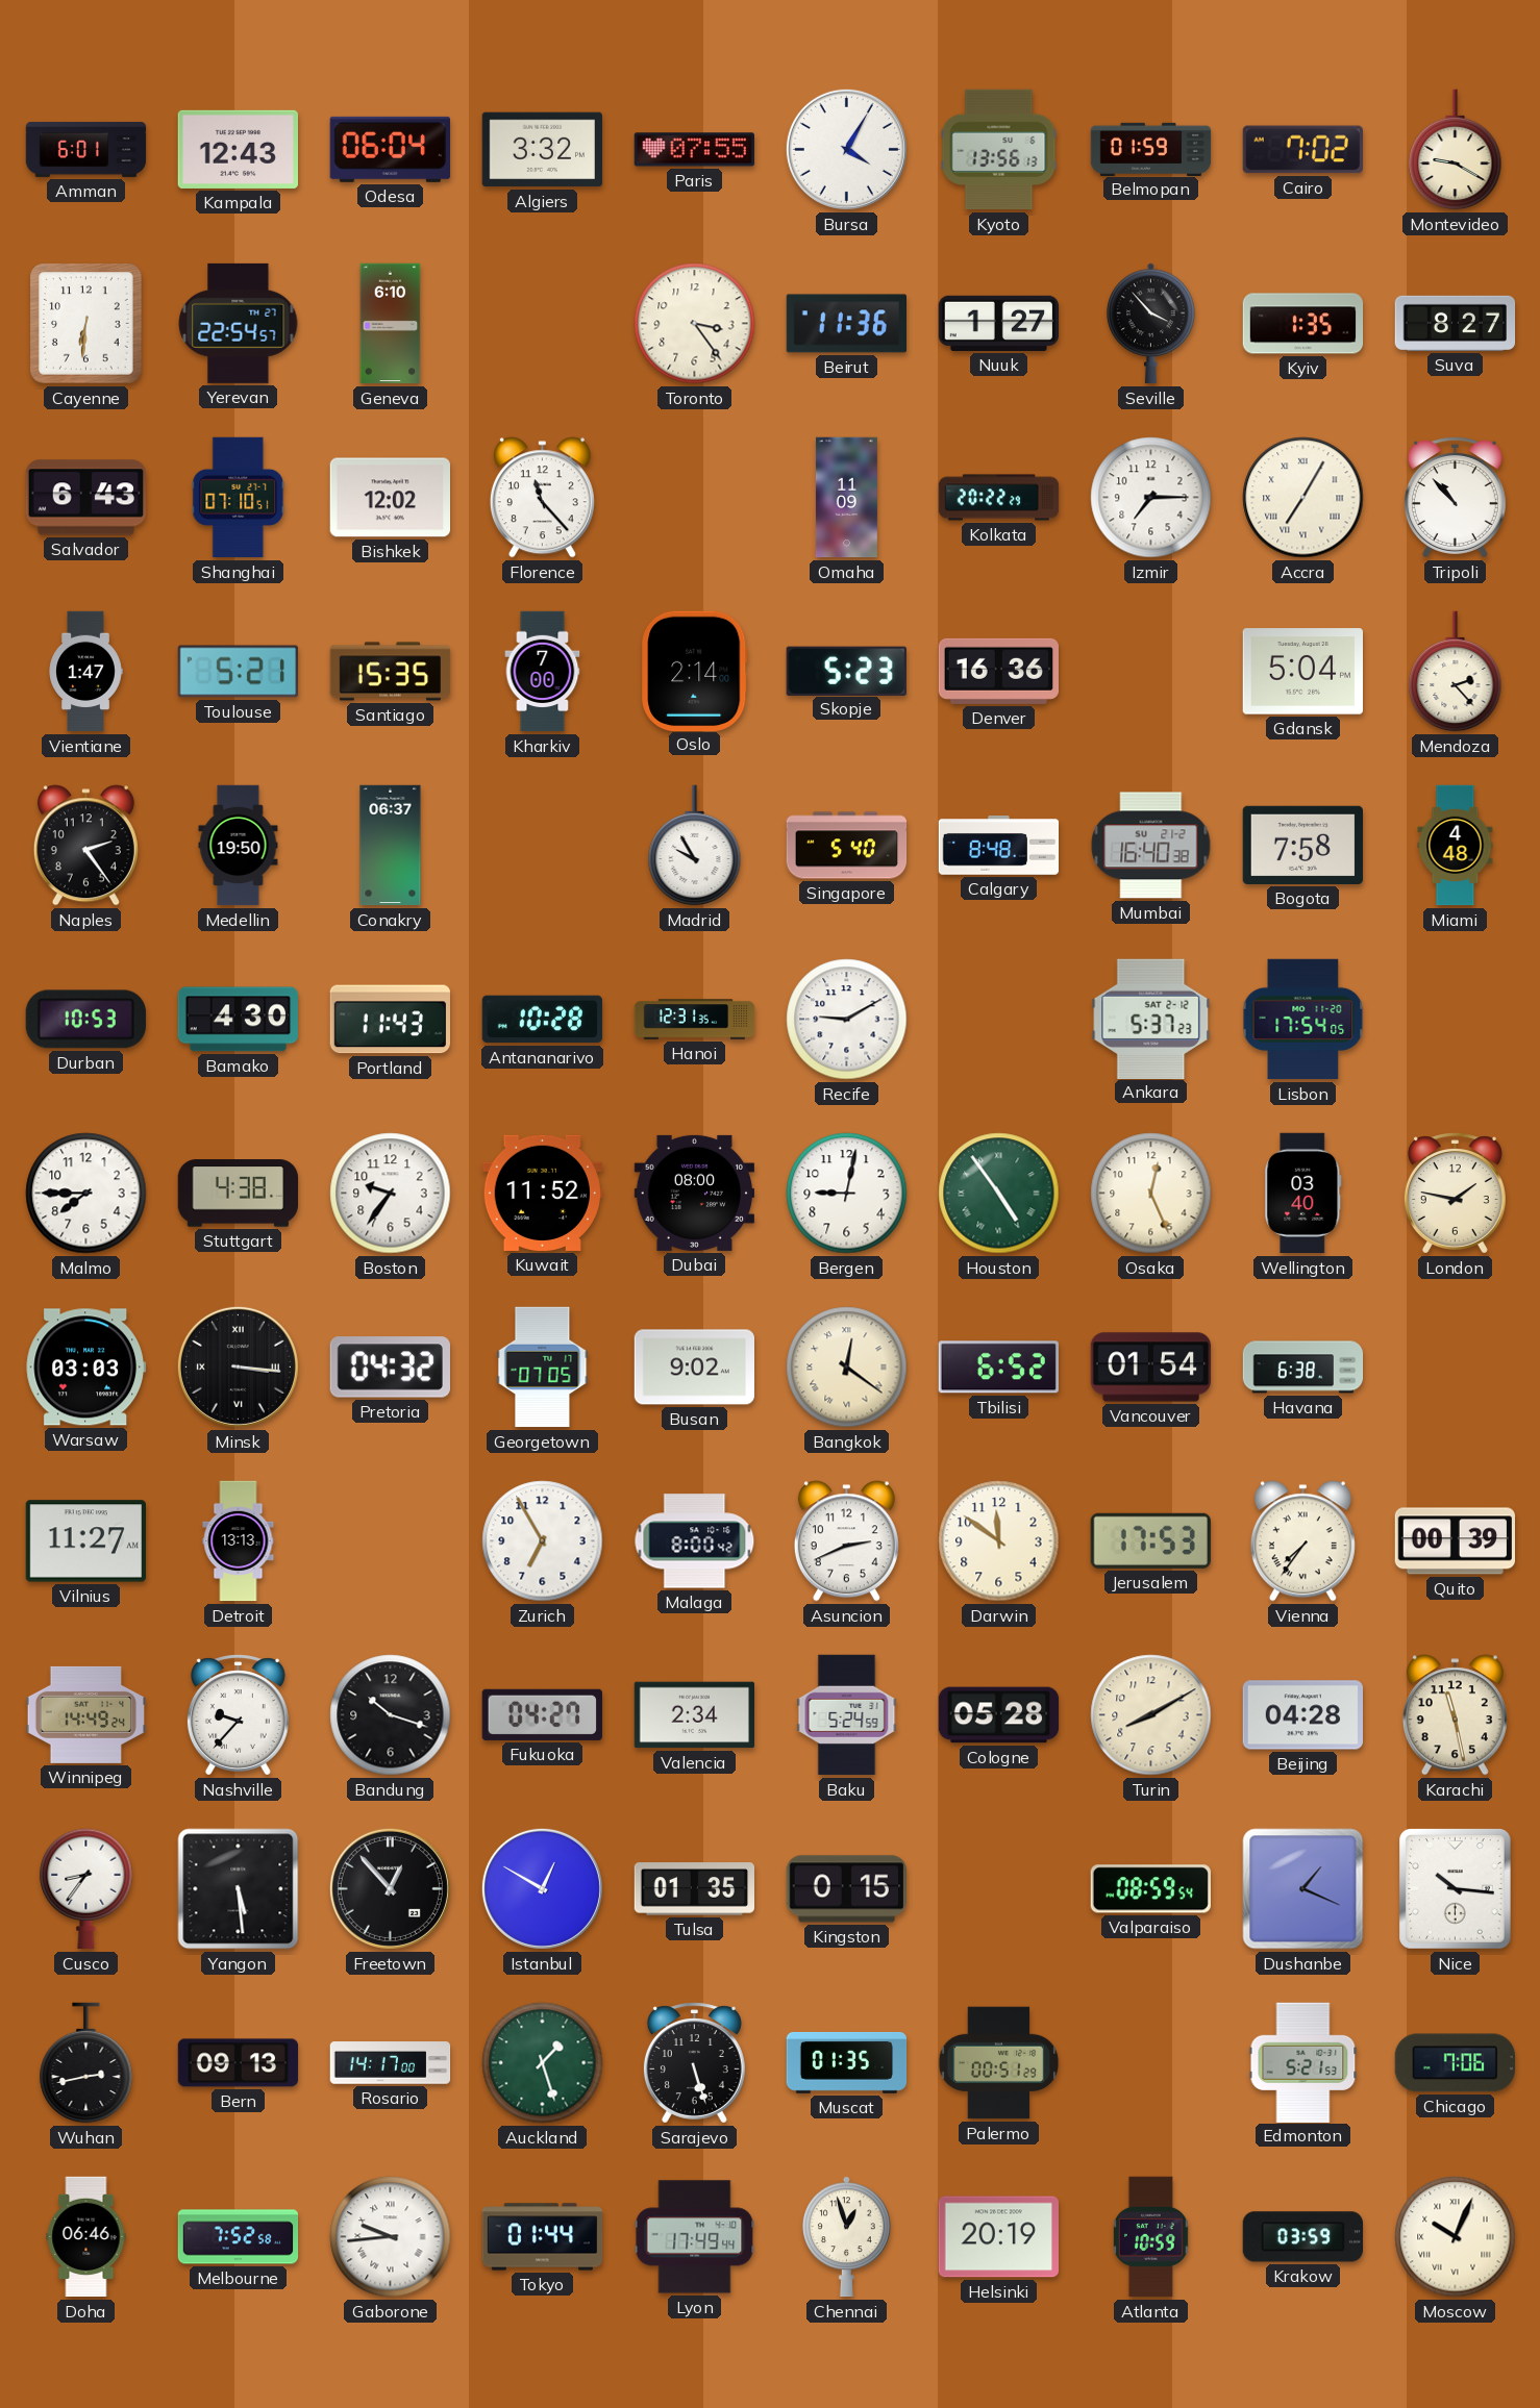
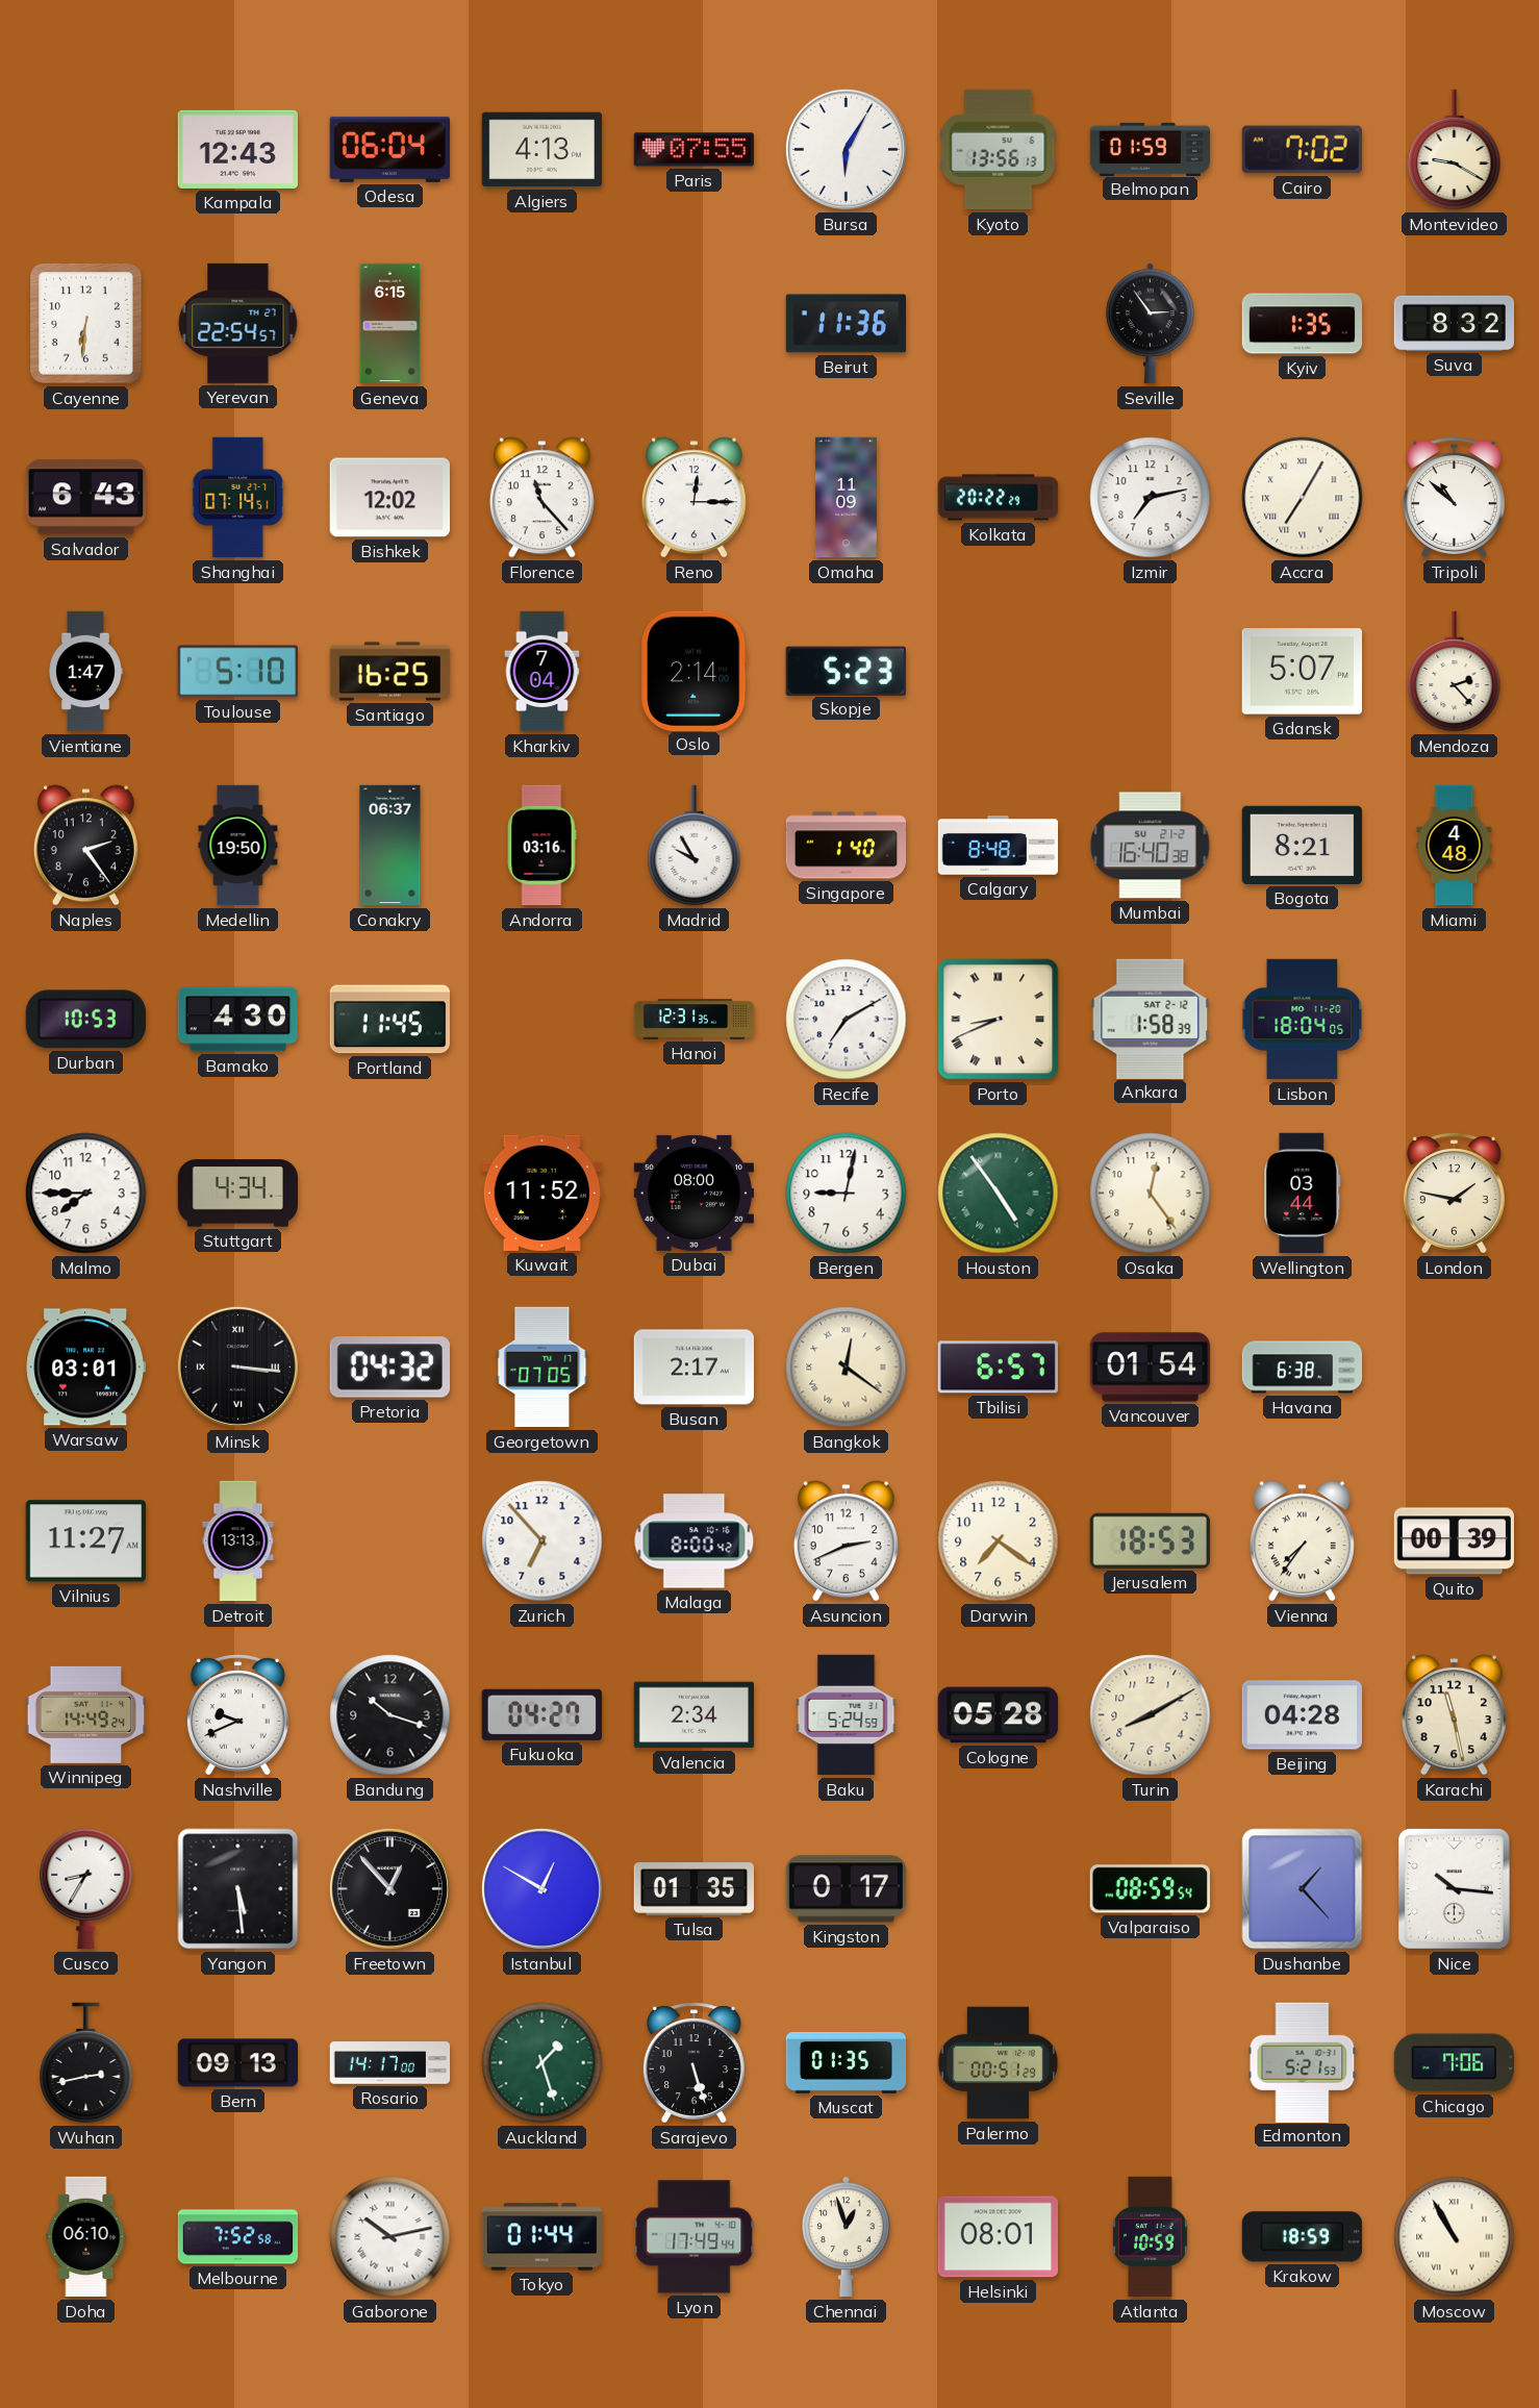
Amman: 6:01 -> none
Algiers: 3:32 -> 4:13
Bursa: 4:05 -> 6:05
Geneva: 6:10 -> 6:15
Toronto: 3:24 -> none
Nuuk: 1:27 -> none
Seville: 3:53 -> 2:54
Suva: 8:27 -> 8:32
Shanghai: 07:10 -> 07:14
Reno: none -> 12:15
Izmir: 7:15 -> 7:13
Tripoli: 10:53 -> 10:52
Toulouse: 5:21 -> 5:10
Santiago: 15:35 -> 16:25
Kharkiv: 7:00 -> 7:04
Denver: 16:36 -> none
Gdansk: 5:04 -> 5:07
Andorra: none -> 03:16
Singapore: 5:40 -> 1:40
Bogota: 7:58 -> 8:21
Portland: 11:43 -> 11:45
Antananarivo: 10:28 -> none
Recife: 9:10 -> 7:10
Porto: none -> 8:41
Ankara: 5:37 -> 1:58
Lisbon: 17:54 -> 18:04
Stuttgart: 4:38 -> 4:34
Boston: 9:36 -> none
Osaka: 12:26 -> 12:24
Wellington: 03:40 -> 03:44
Warsaw: 03:03 -> 03:01
Busan: 9:02 -> 2:17
Tbilisi: 6:52 -> 6:57
Zurich: 6:55 -> 6:53
Darwin: 11:51 -> 7:21
Jerusalem: 17:53 -> 18:53
Nashville: 9:37 -> 9:41
Cusco: 8:36 -> 8:35
Kingston: 0:15 -> 0:17
Dushanbe: 1:19 -> 1:23
Doha: 06:46 -> 06:10
Gaborone: 9:44 -> 10:13
Helsinki: 20:19 -> 08:01
Krakow: 03:59 -> 18:59
Moscow: 10:04 -> 10:55
